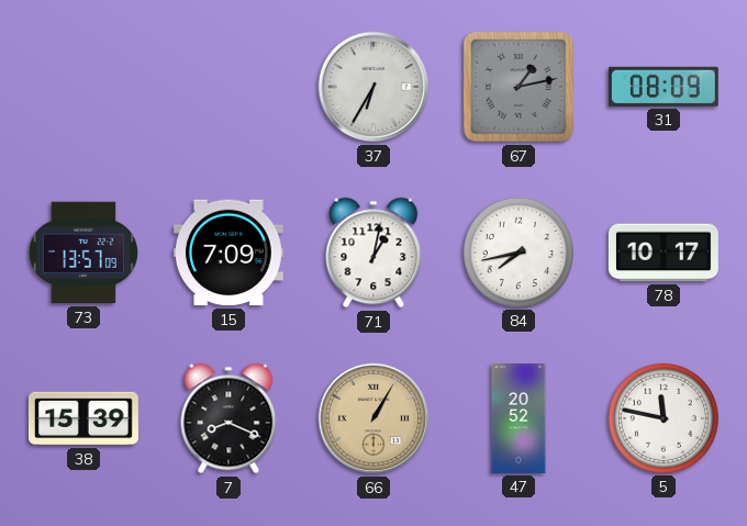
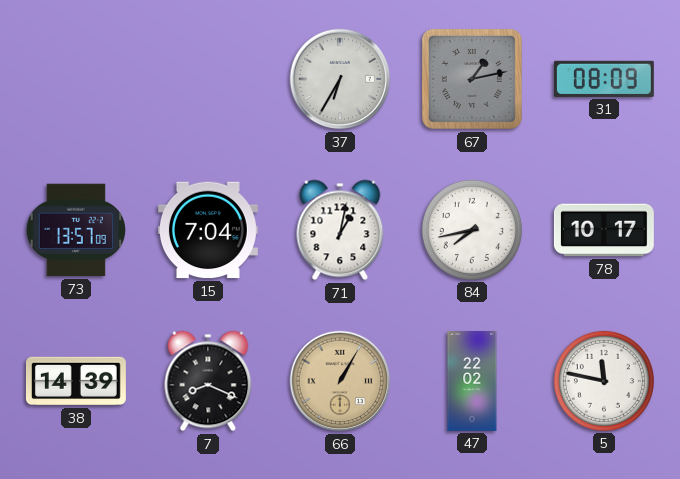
15: 7:09 -> 7:04
38: 15:39 -> 14:39
47: 20:52 -> 22:02
